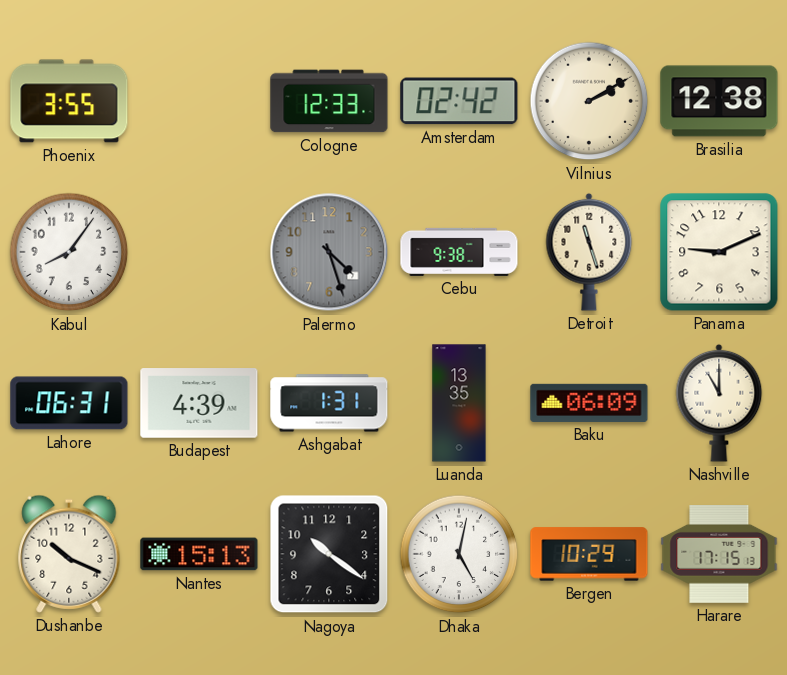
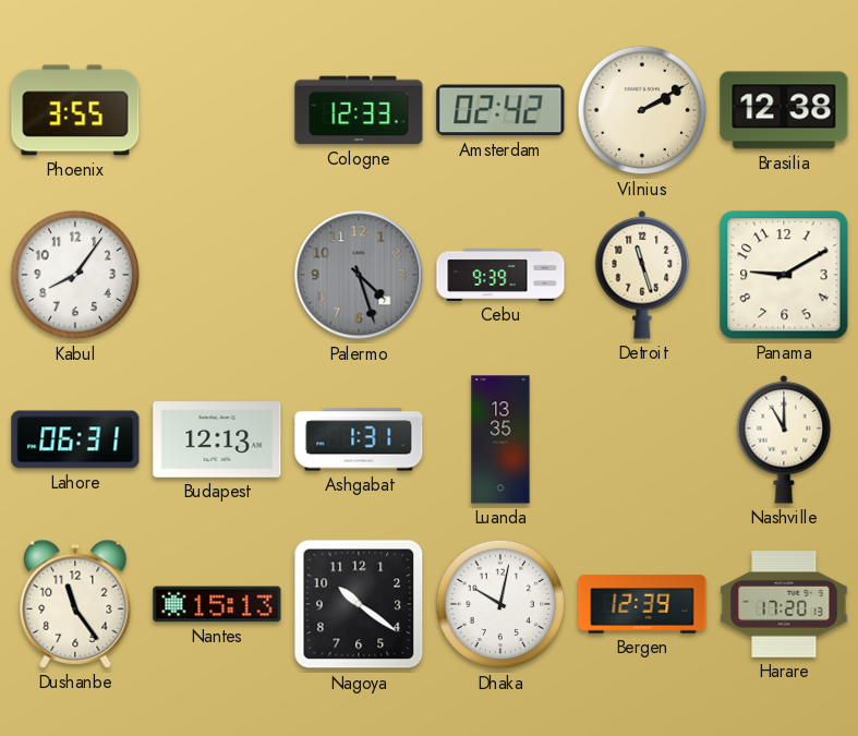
Cebu: 9:38 -> 9:39
Panama: 9:11 -> 9:10
Budapest: 4:39 -> 12:13
Baku: 06:09 -> none
Dushanbe: 10:19 -> 11:24
Dhaka: 5:02 -> 10:02
Bergen: 10:29 -> 12:39
Harare: 17:15 -> 17:20
